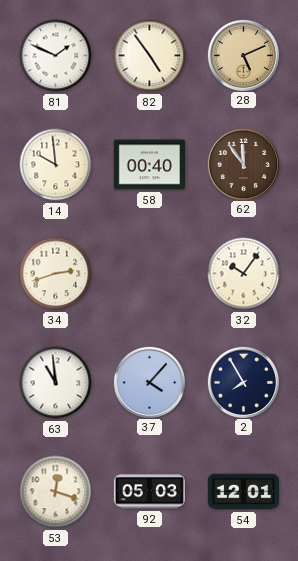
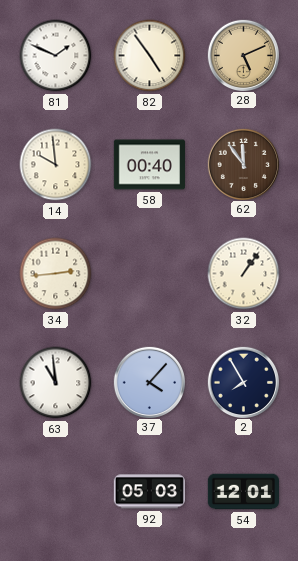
34: 2:42 -> 2:44
32: 10:06 -> 1:06
53: 12:18 -> none
